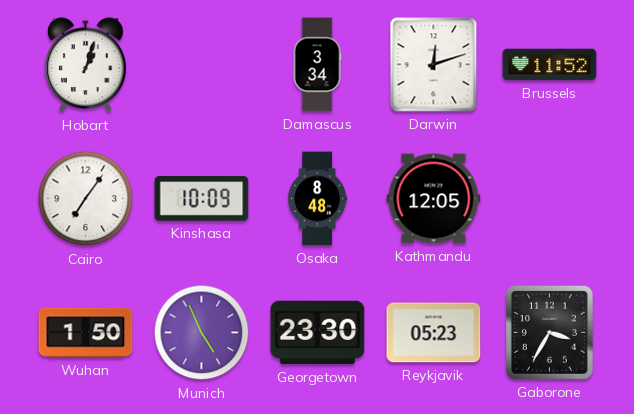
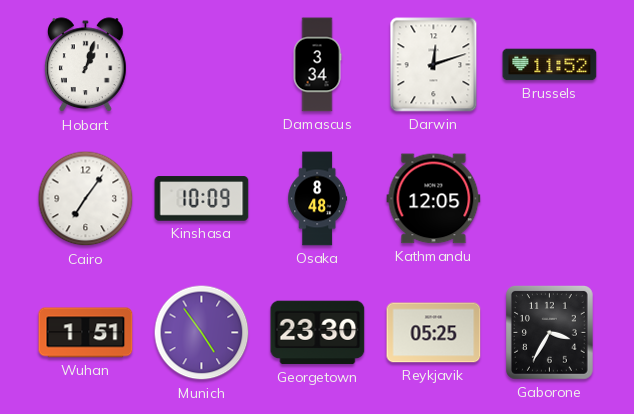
Wuhan: 1:50 -> 1:51
Munich: 4:56 -> 4:54
Reykjavik: 05:23 -> 05:25
